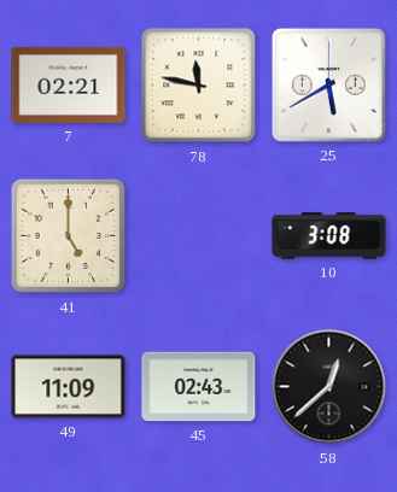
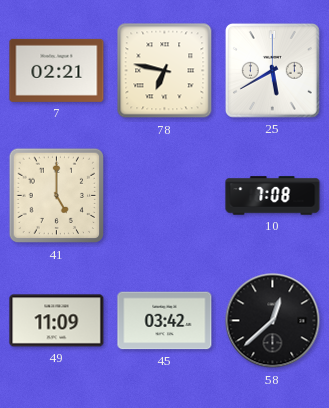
78: 11:47 -> 6:47
10: 3:08 -> 7:08
45: 02:43 -> 03:42
